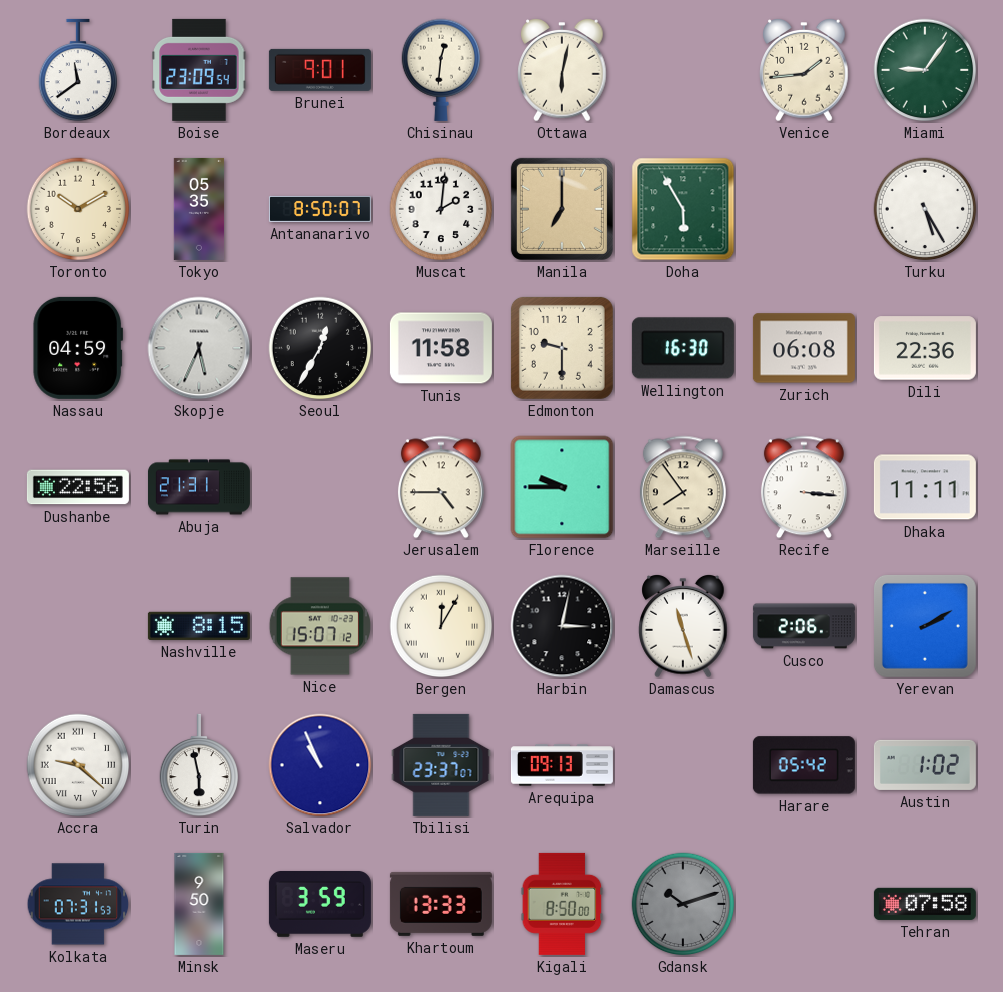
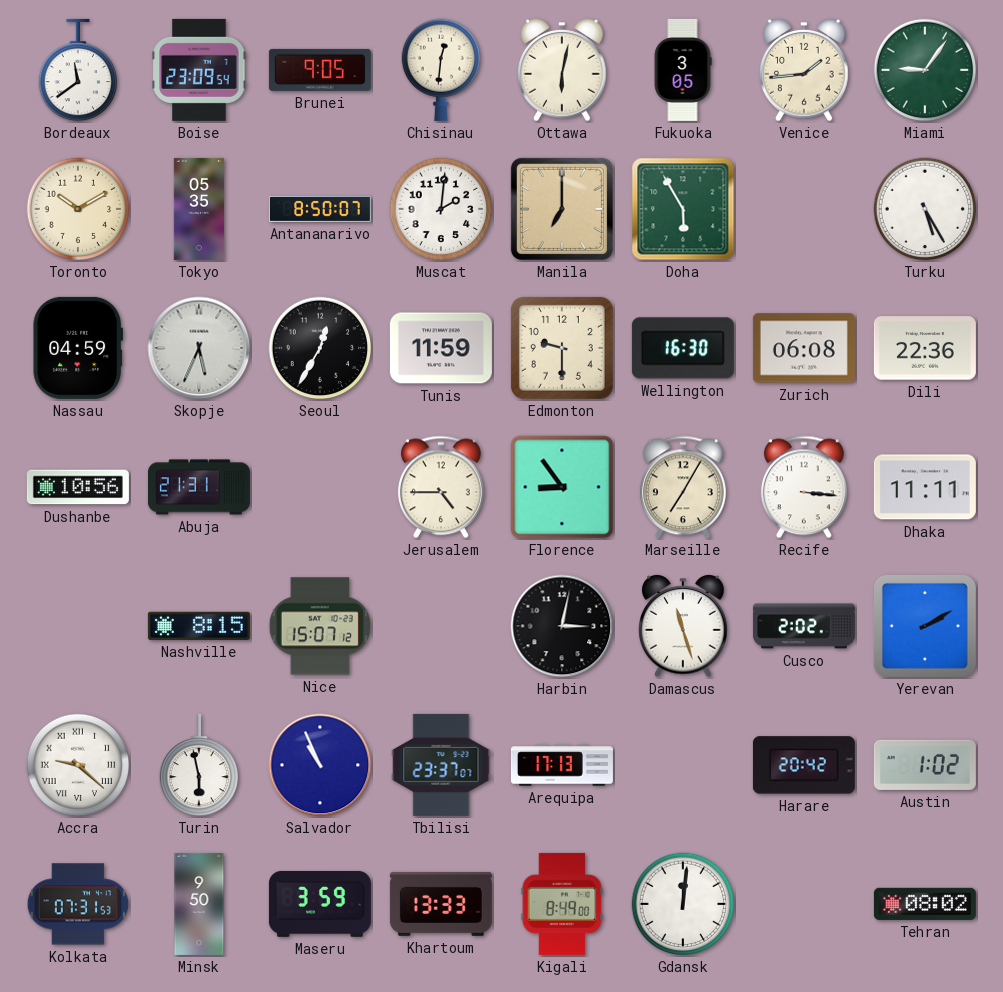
Brunei: 9:01 -> 9:05
Fukuoka: none -> 3:05
Tunis: 11:58 -> 11:59
Dushanbe: 22:56 -> 10:56
Florence: 9:45 -> 8:54
Marseille: 7:54 -> 7:05
Bergen: 12:05 -> none
Cusco: 2:06 -> 2:02
Arequipa: 09:13 -> 17:13
Harare: 05:42 -> 20:42
Kigali: 8:50 -> 8:49
Gdansk: 10:12 -> 12:01
Gdansk dial: grey -> white
Tehran: 07:58 -> 08:02
